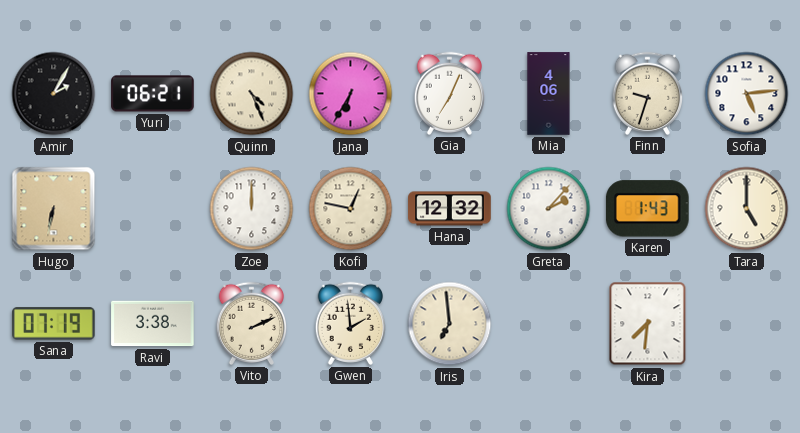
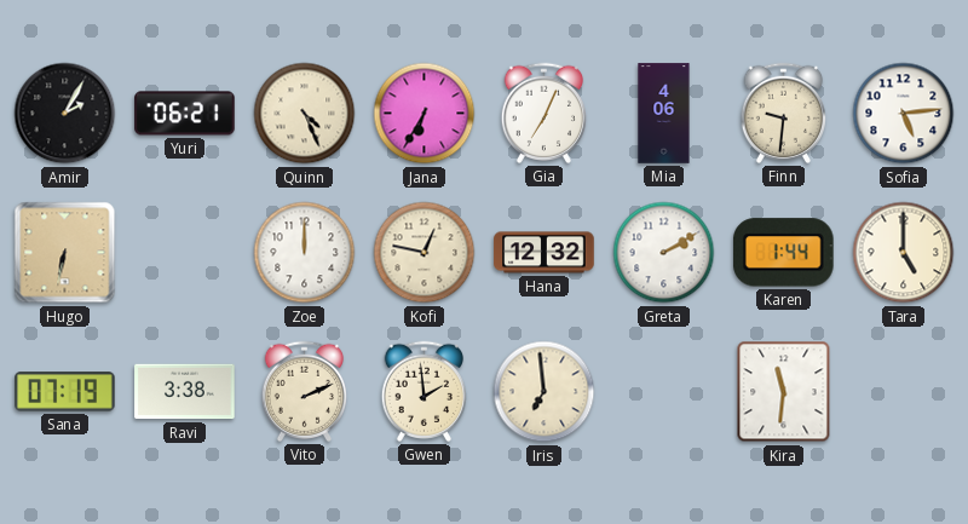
Finn: 9:33 -> 9:31
Greta: 2:07 -> 2:10
Karen: 1:43 -> 1:44
Kira: 7:31 -> 11:31
